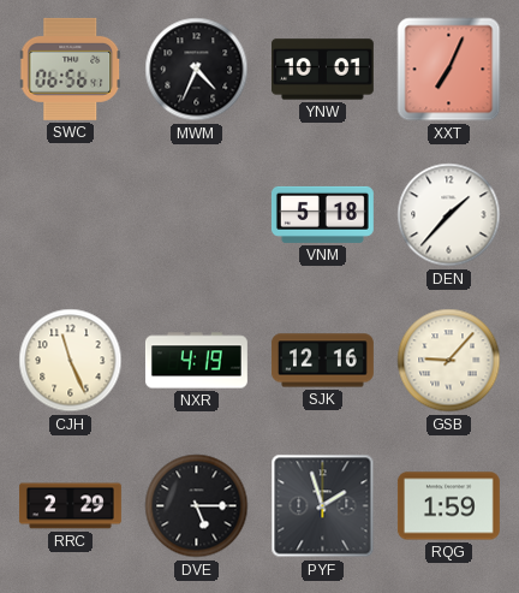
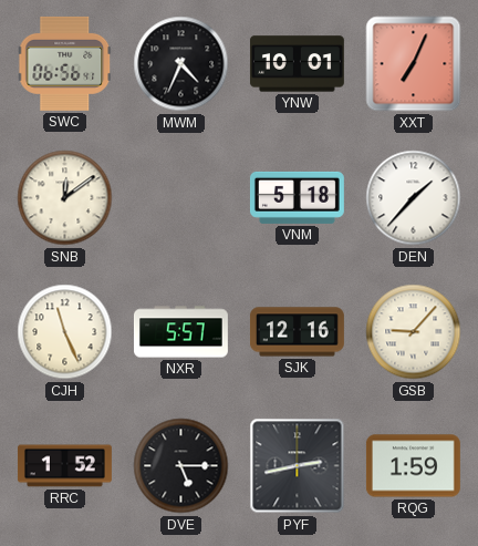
SNB: none -> 12:09
NXR: 4:19 -> 5:57
RRC: 2:29 -> 1:52
PYF: 1:57 -> 2:43
